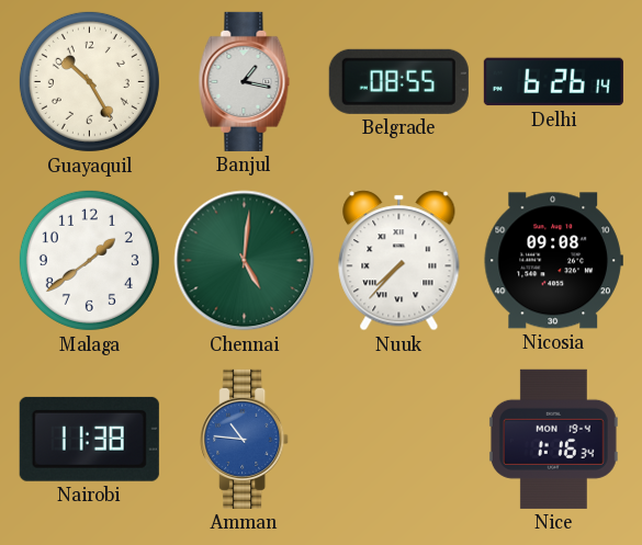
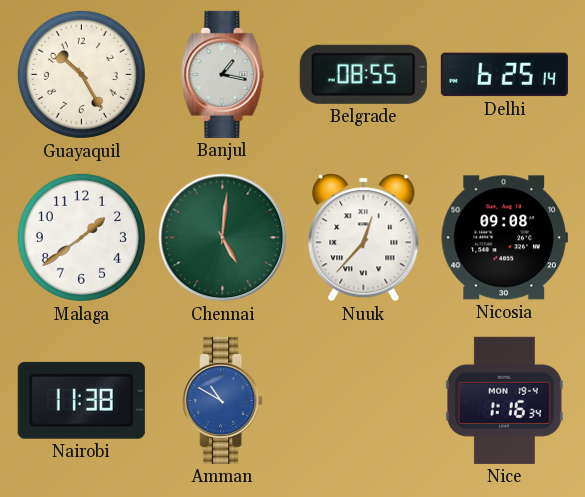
Delhi: 6:26 -> 6:25
Nuuk: 7:37 -> 12:37
Amman: 10:46 -> 10:50
